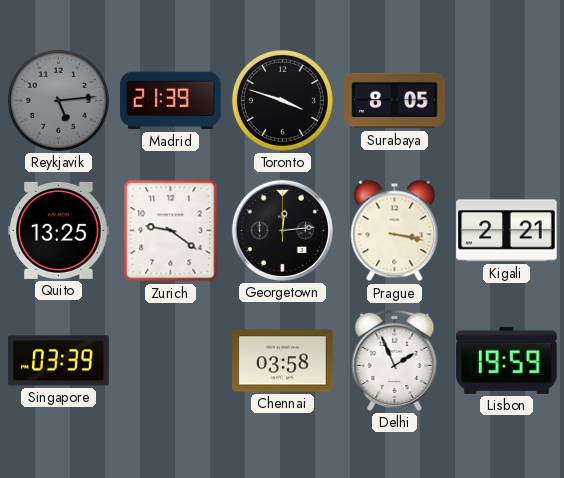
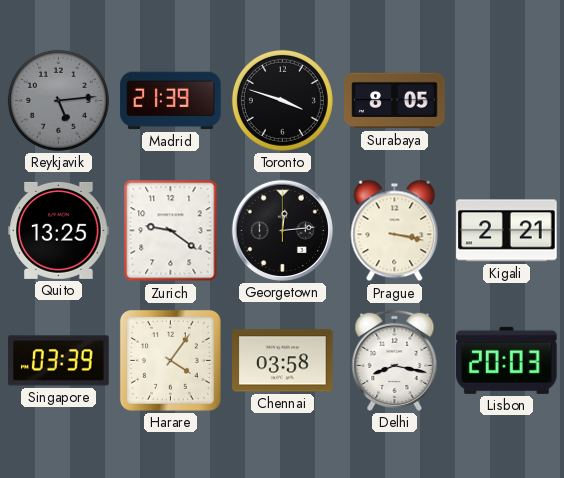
Harare: none -> 4:06
Delhi: 1:56 -> 8:17
Lisbon: 19:59 -> 20:03
